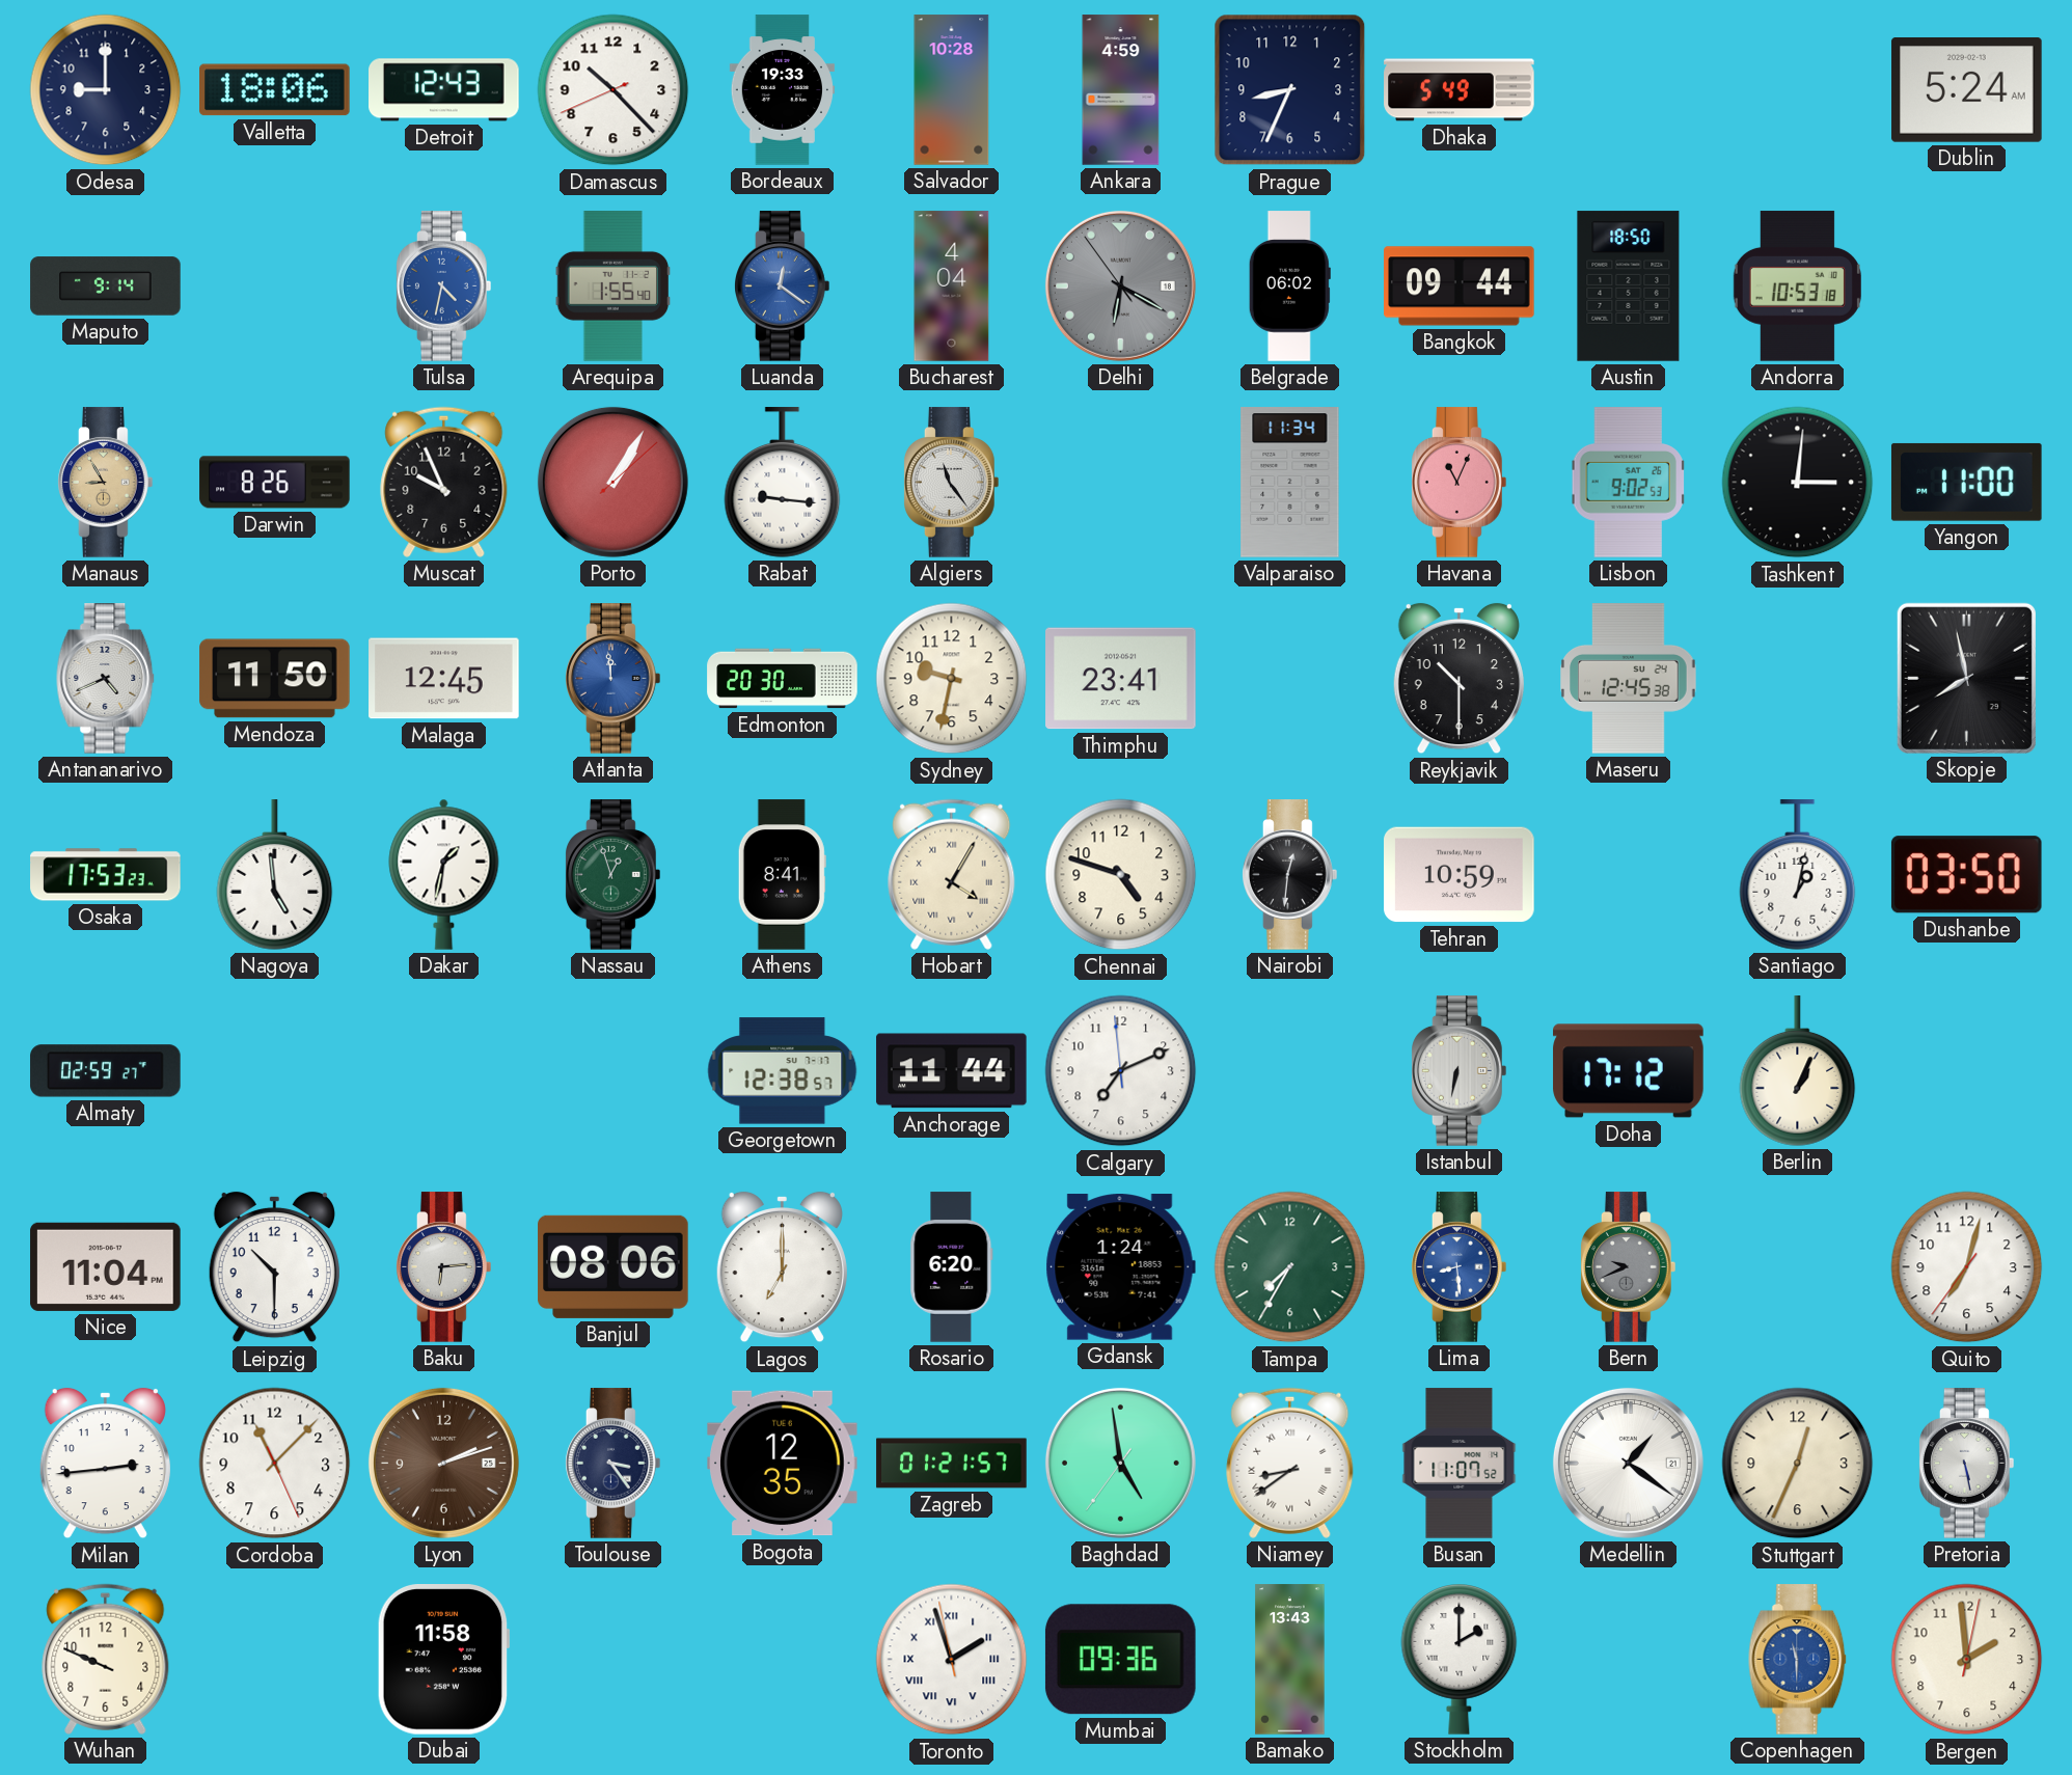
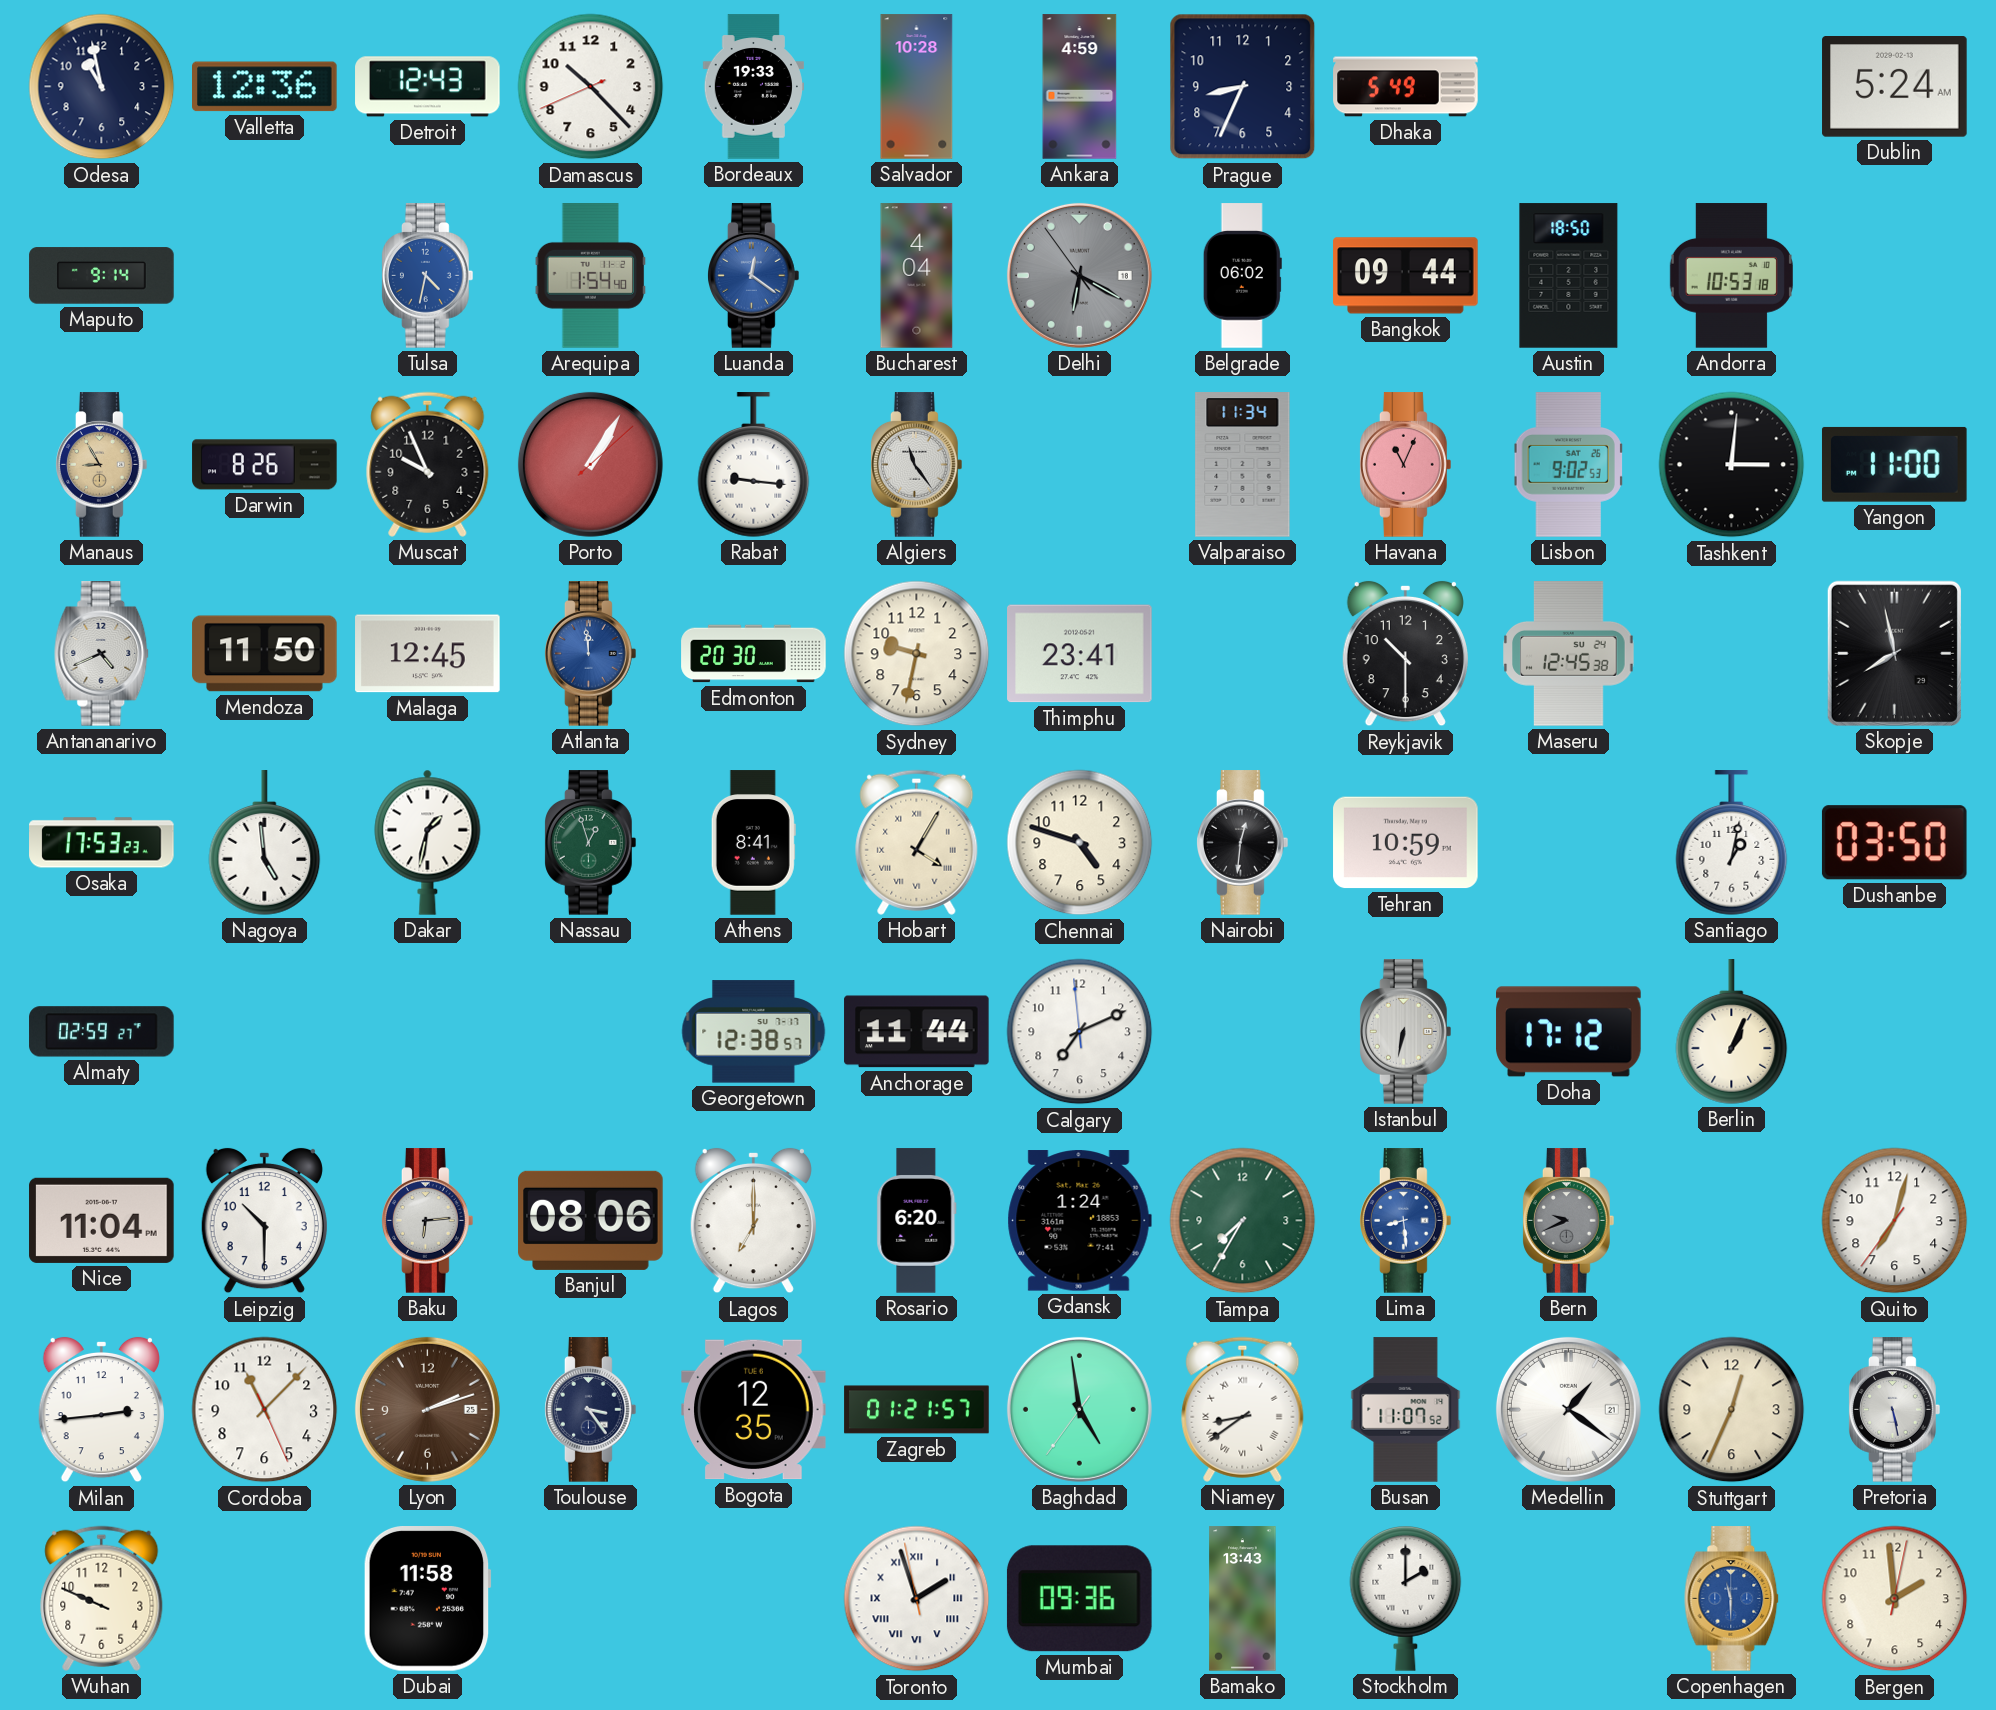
Odesa: 9:00 -> 10:58
Valletta: 18:06 -> 12:36
Arequipa: 1:55 -> 1:54
